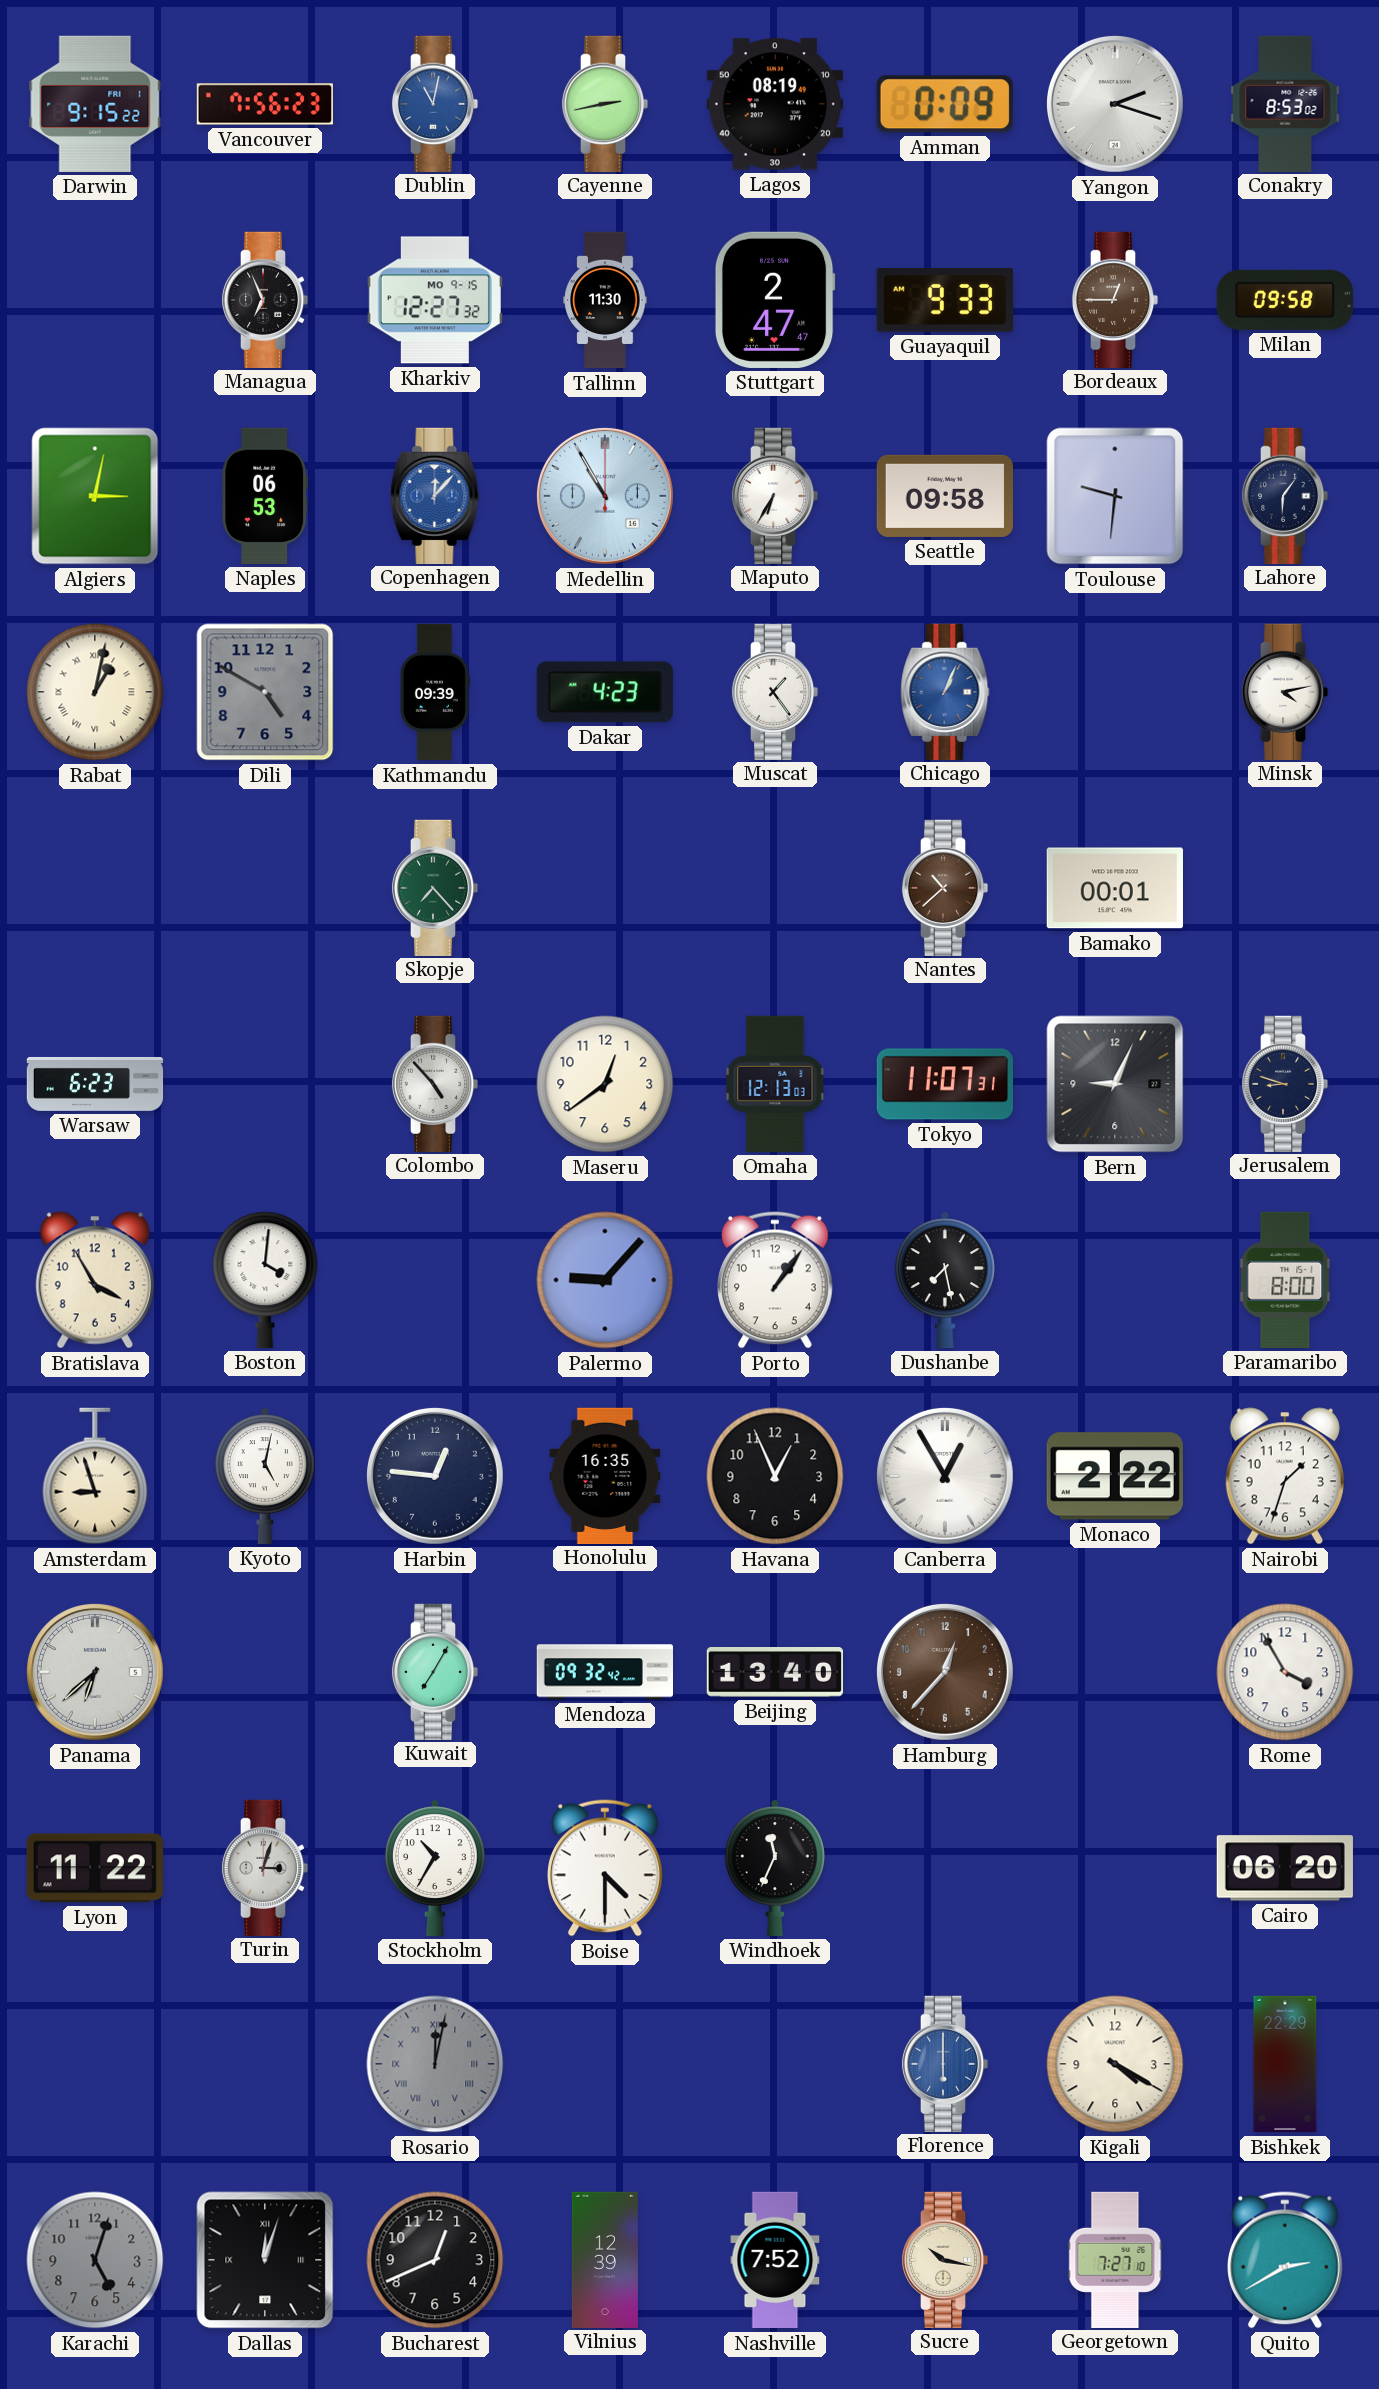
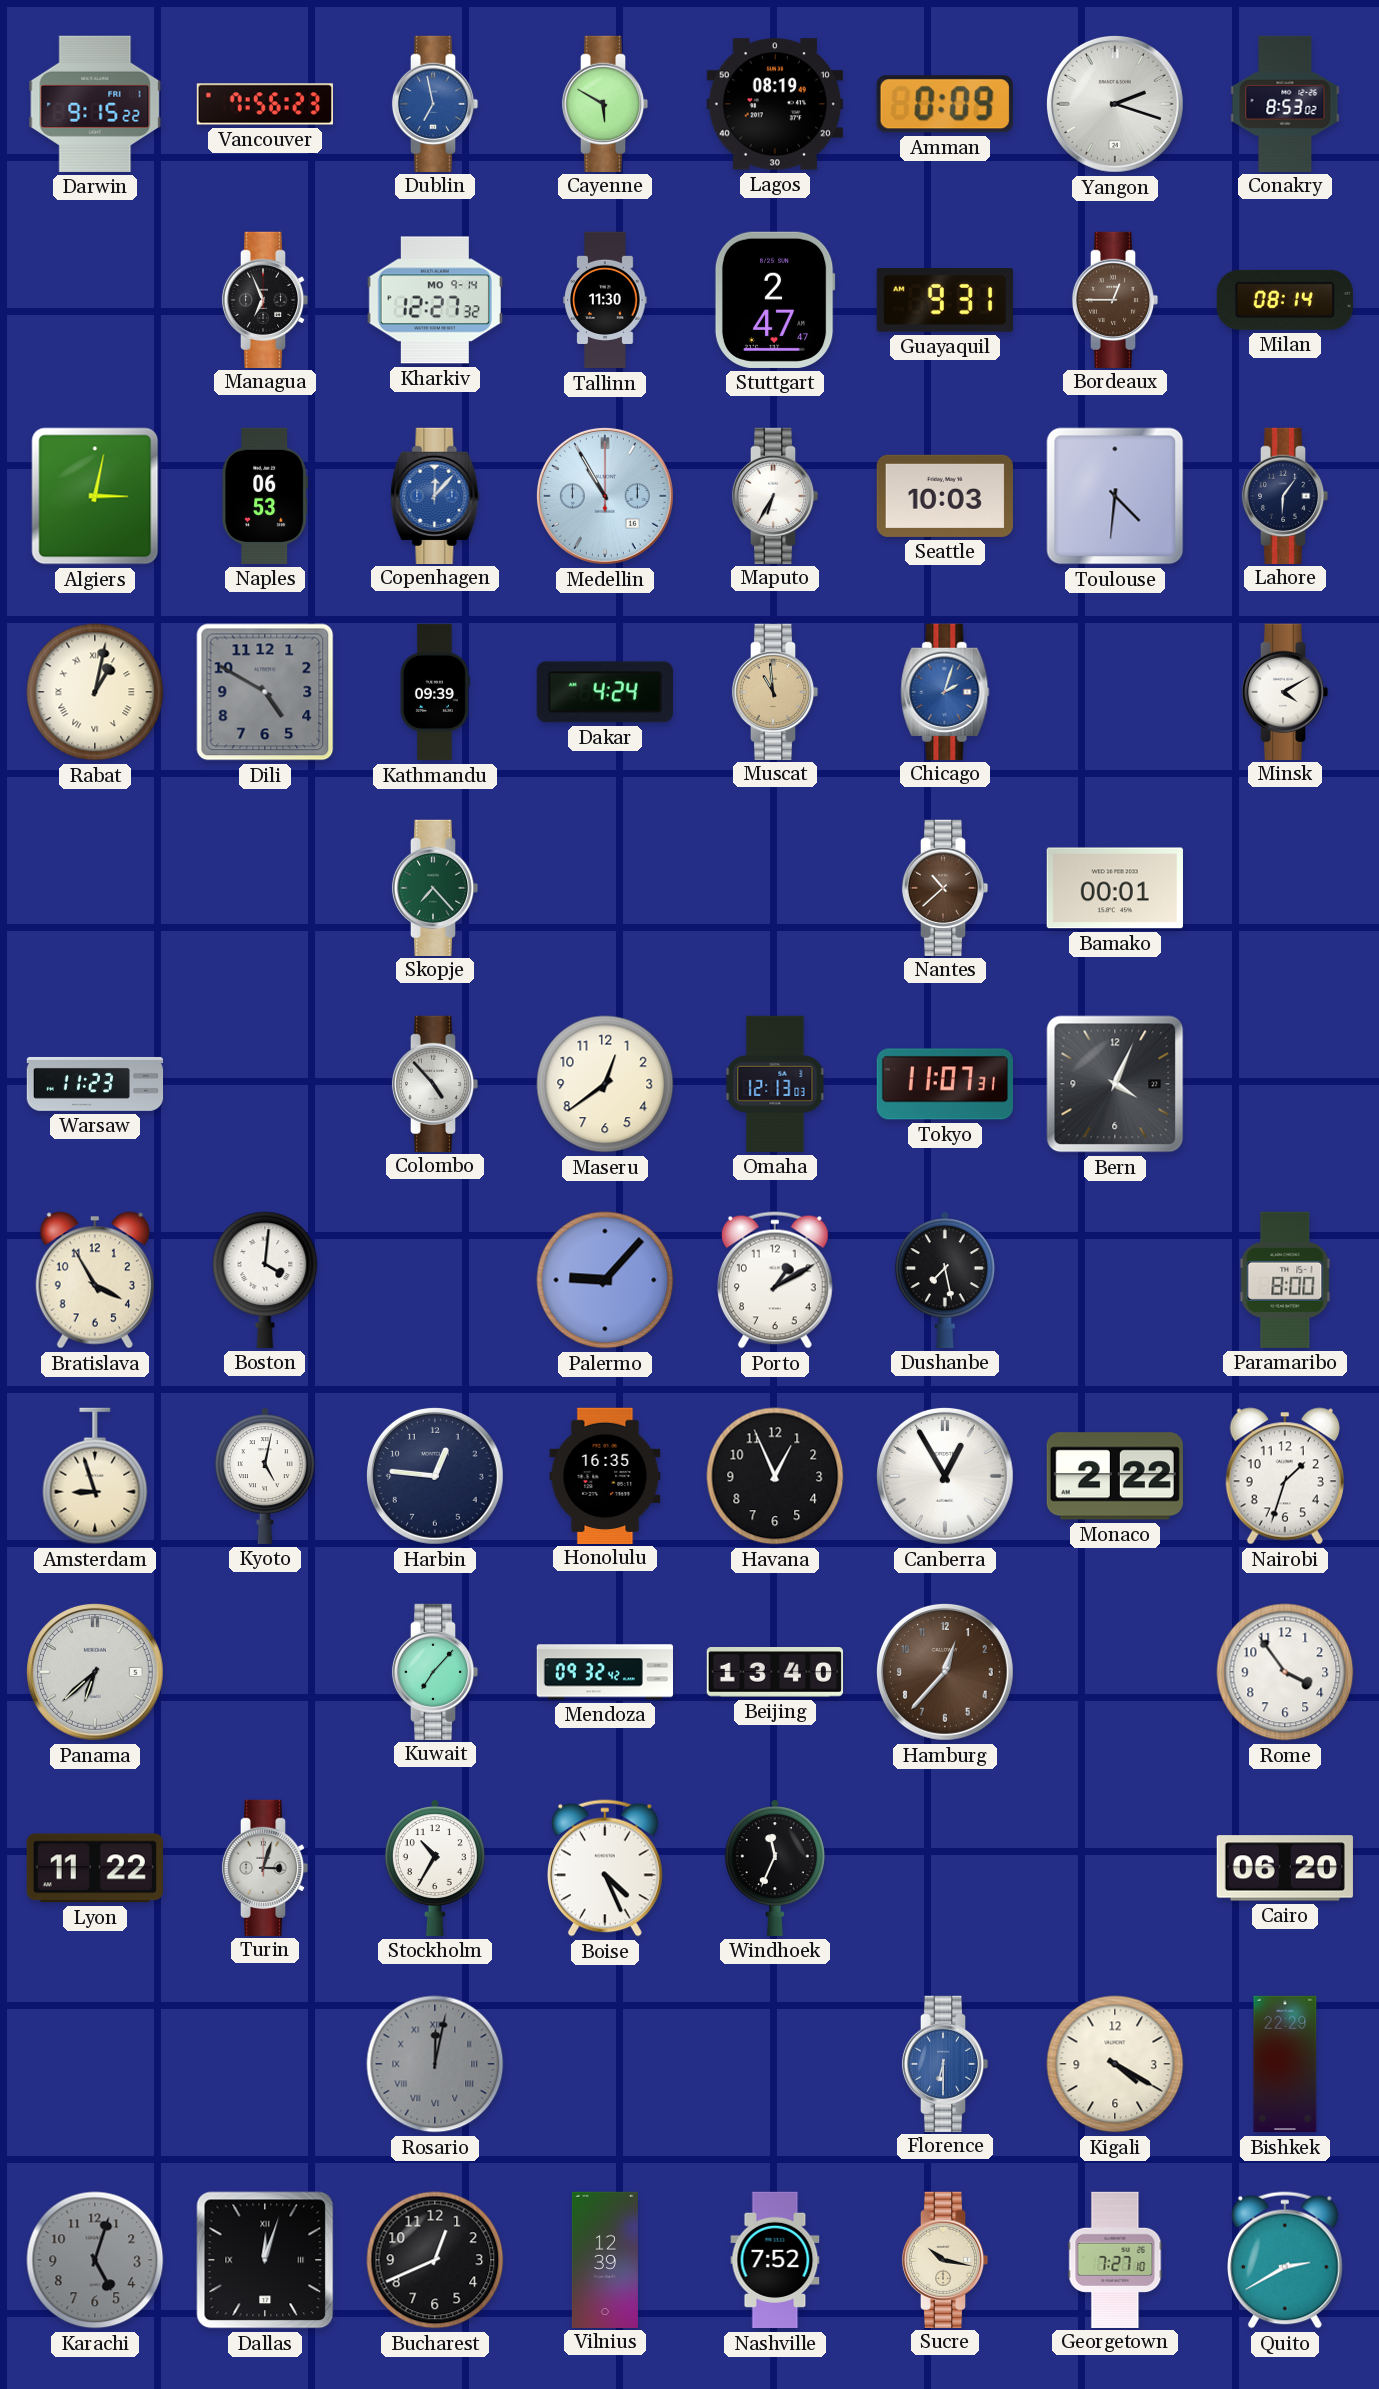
Dublin: 11:02 -> 6:58
Cayenne: 2:43 -> 5:50
Kharkiv date: MO 9-15 -> MO 9-14
Guayaquil: 9:33 -> 9:31
Milan: 09:58 -> 08:14
Seattle: 09:58 -> 10:03
Toulouse: 9:31 -> 4:31
Dakar: 4:23 -> 4:24
Muscat: 1:24 -> 10:59
Muscat dial: white -> champagne
Chicago: 1:04 -> 2:03
Minsk: 4:13 -> 4:10
Warsaw: 6:23 -> 11:23
Bern: 9:04 -> 4:04
Jerusalem: 8:48 -> none
Porto: 1:06 -> 1:10
Kuwait: 7:05 -> 7:07
Rome: 3:55 -> 3:54
Boise: 4:30 -> 4:26
Florence: 6:00 -> 6:30
